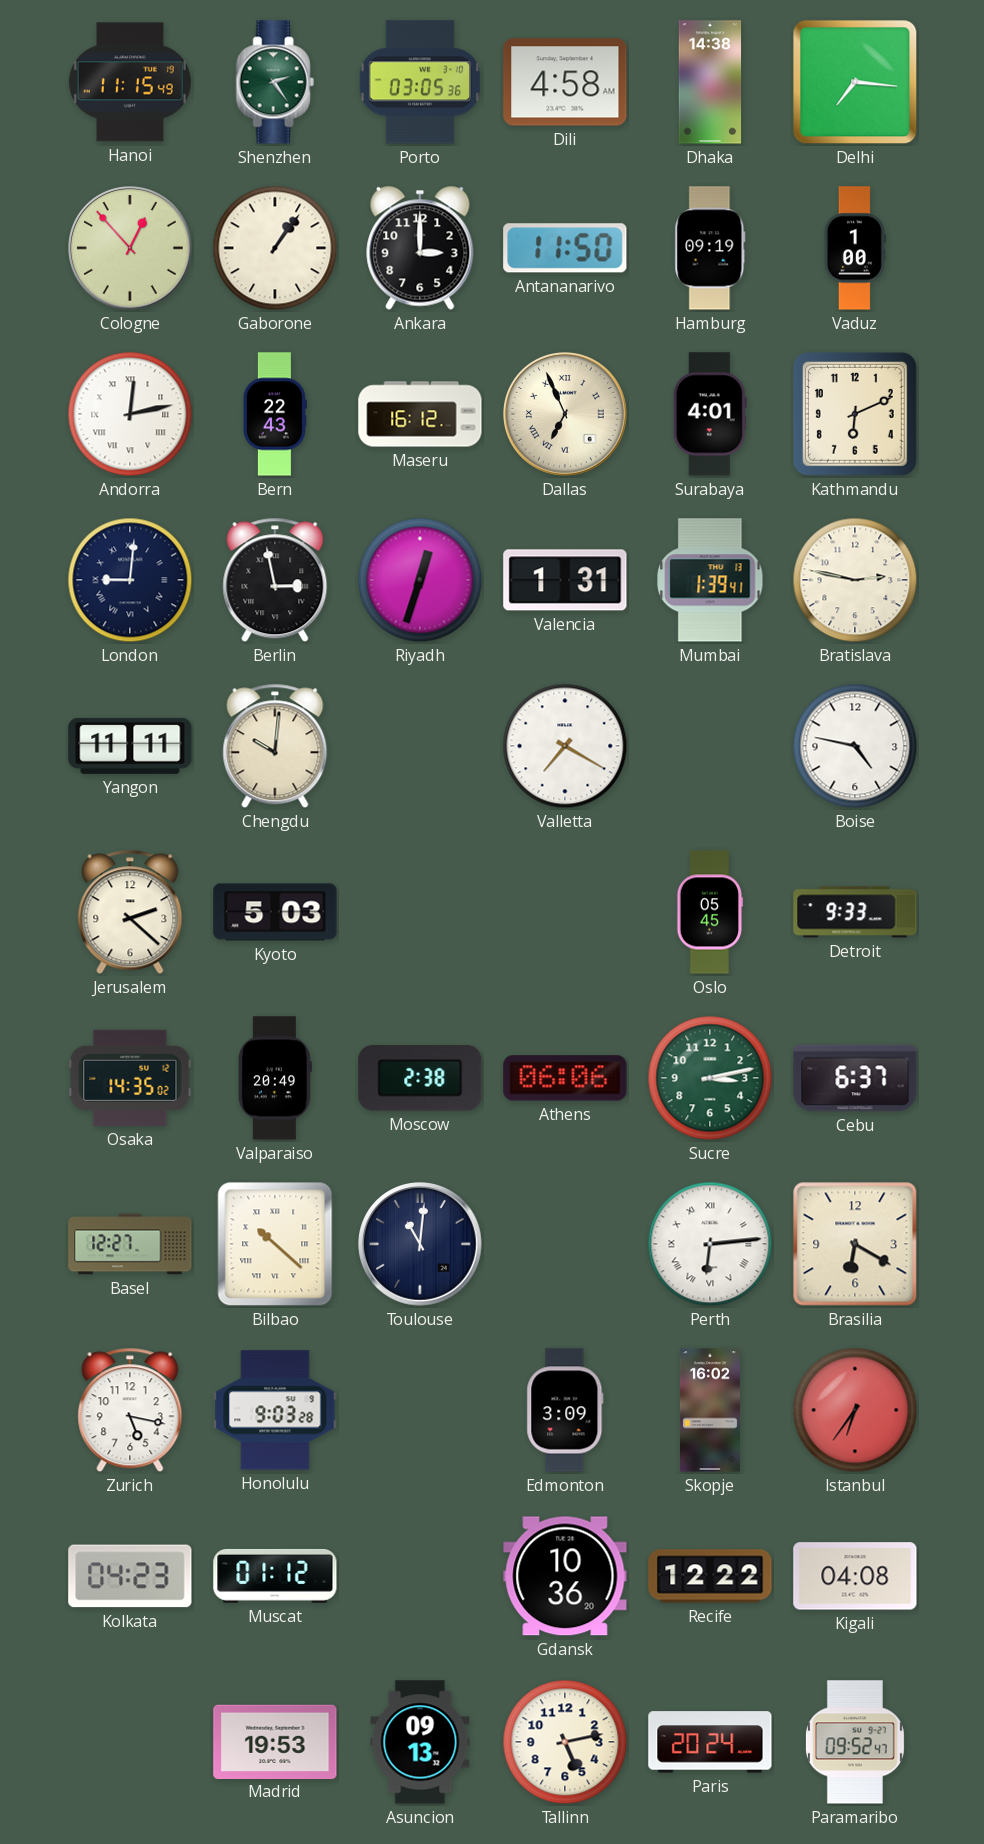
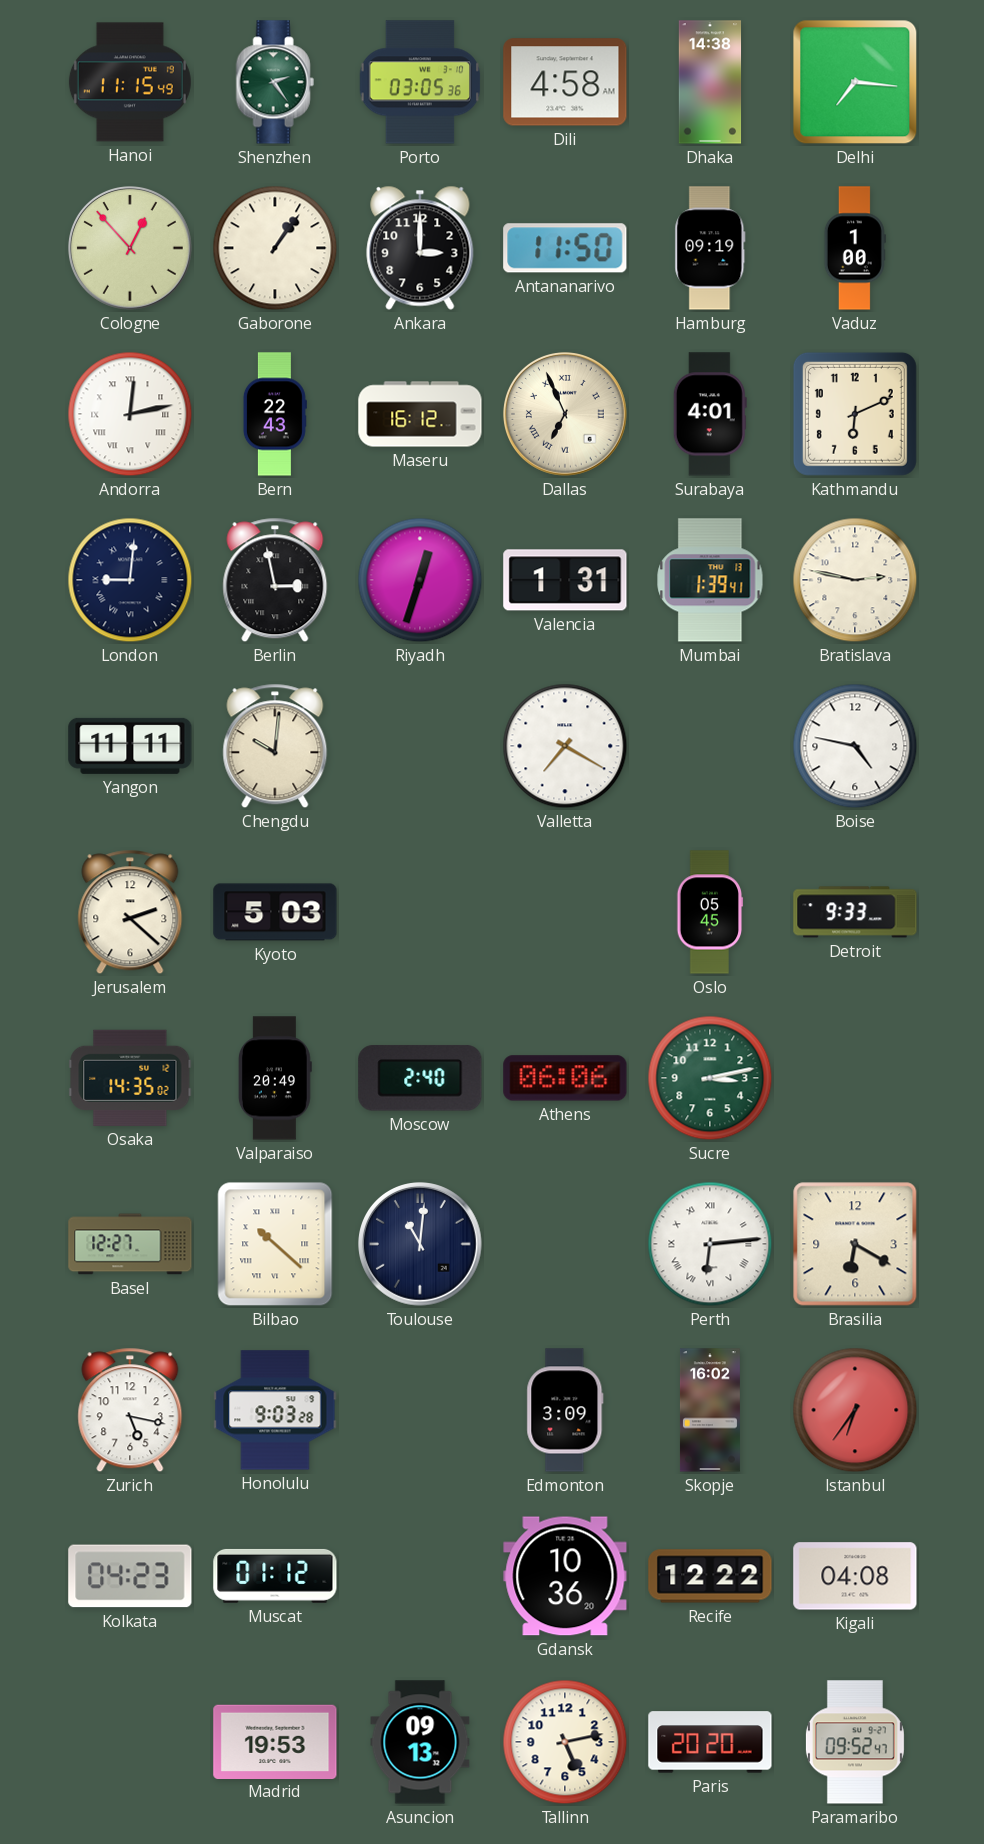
Moscow: 2:38 -> 2:40
Cebu: 6:37 -> none
Paris: 20:24 -> 20:20
